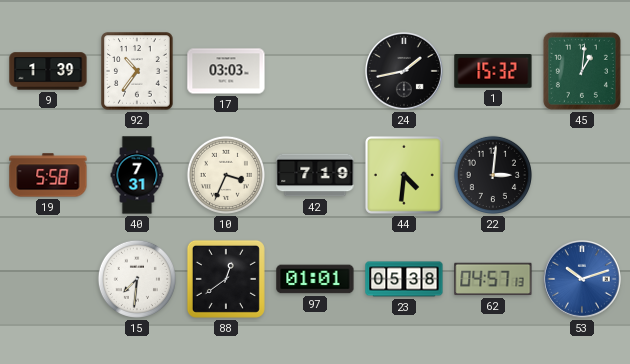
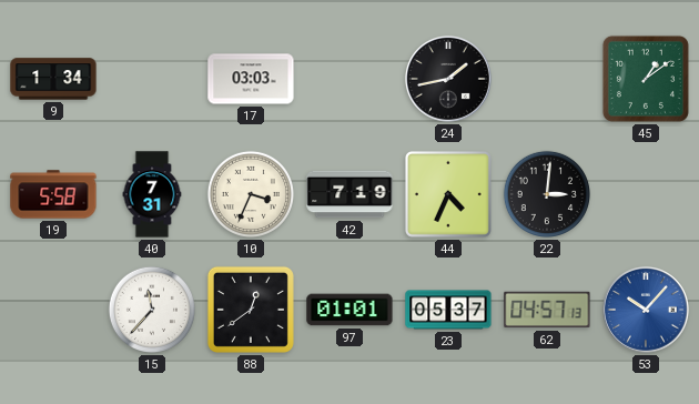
9: 1:39 -> 1:34
92: 10:36 -> none
1: 15:32 -> none
45: 1:01 -> 1:09
44: 4:31 -> 4:34
15: 7:31 -> 11:37
23: 05:38 -> 05:37
53: 10:12 -> 10:07
